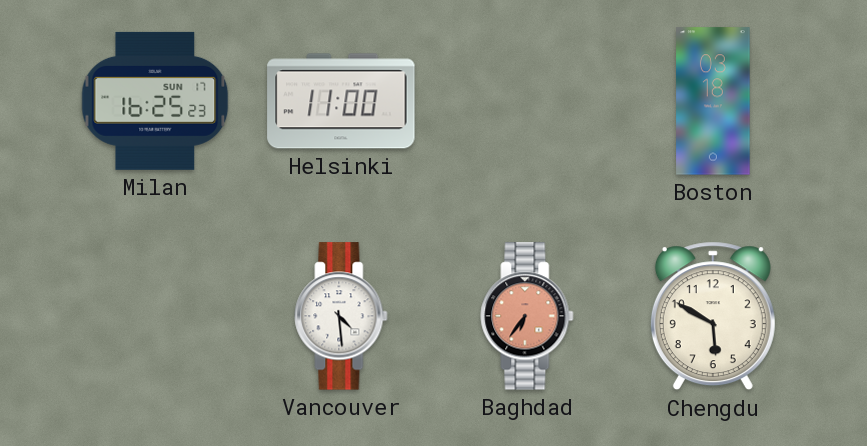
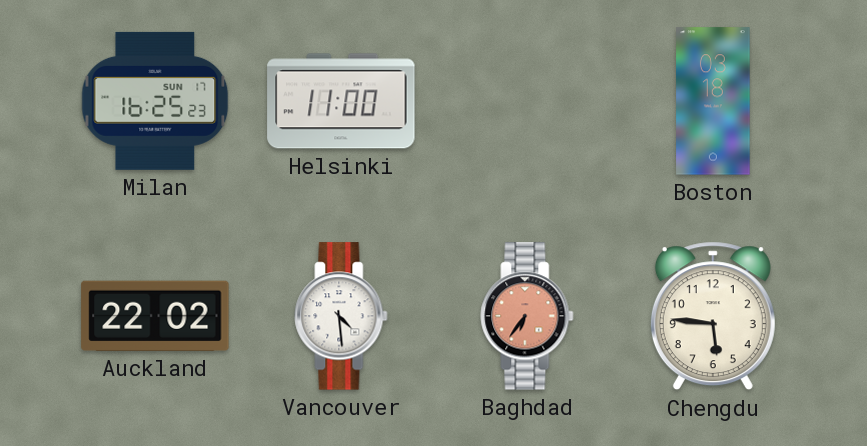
Auckland: none -> 22:02
Chengdu: 5:50 -> 5:46
